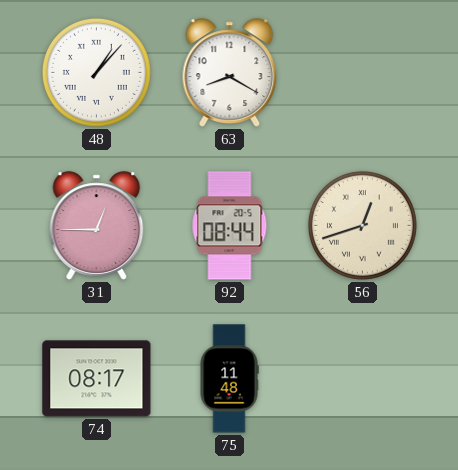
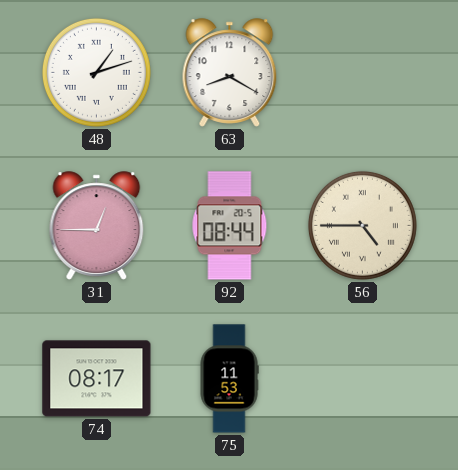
48: 1:07 -> 1:12
56: 12:42 -> 4:45
75: 11:48 -> 11:53
